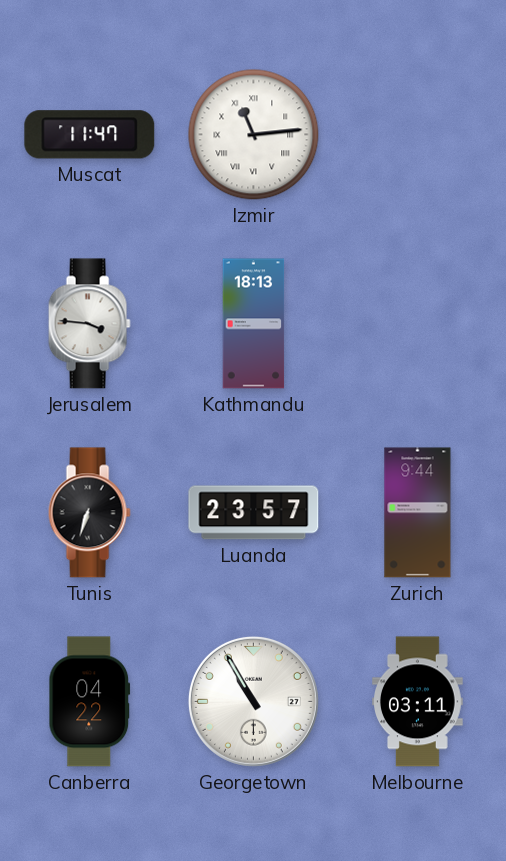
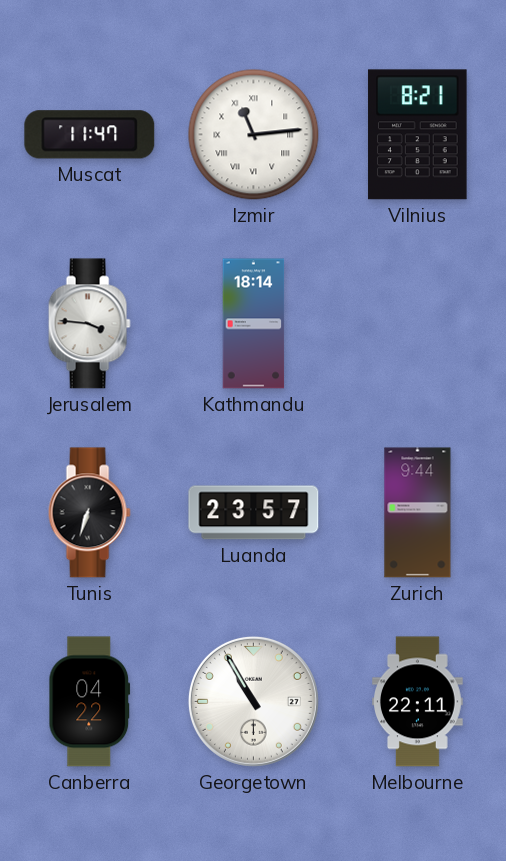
Vilnius: none -> 8:21
Kathmandu: 18:13 -> 18:14
Melbourne: 03:11 -> 22:11
